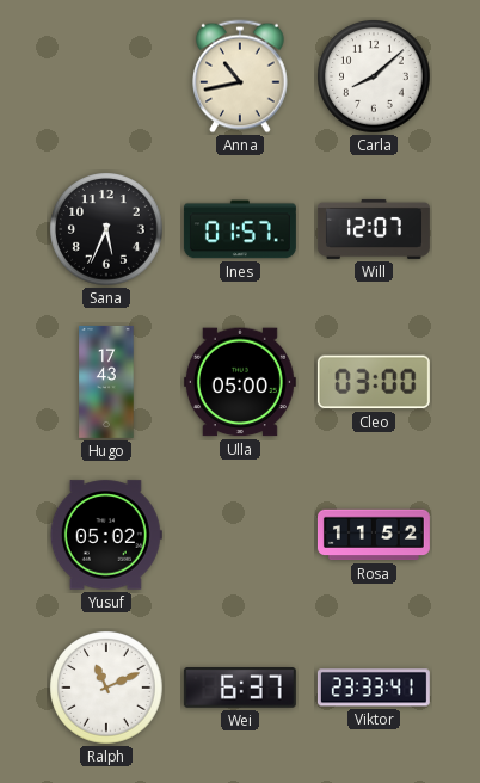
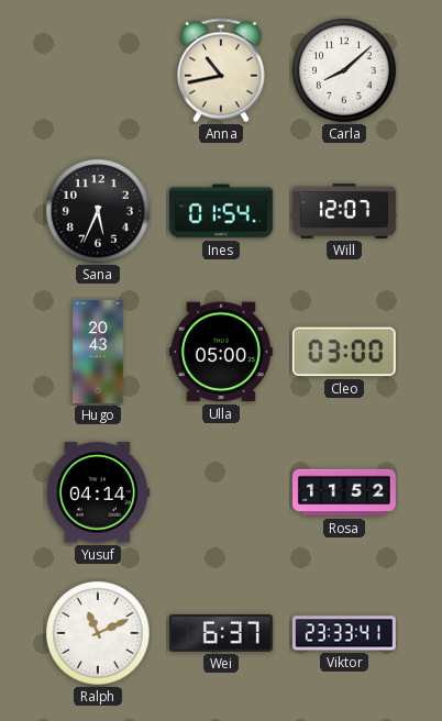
Ines: 01:57 -> 01:54
Hugo: 17:43 -> 20:43
Yusuf: 05:02 -> 04:14
